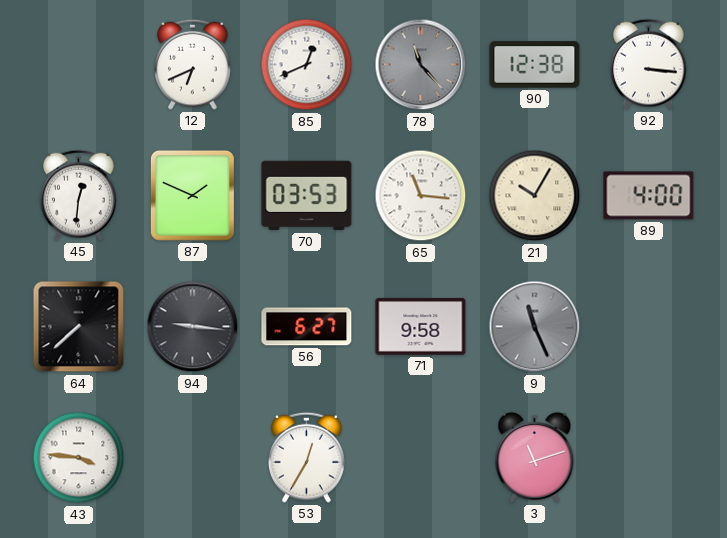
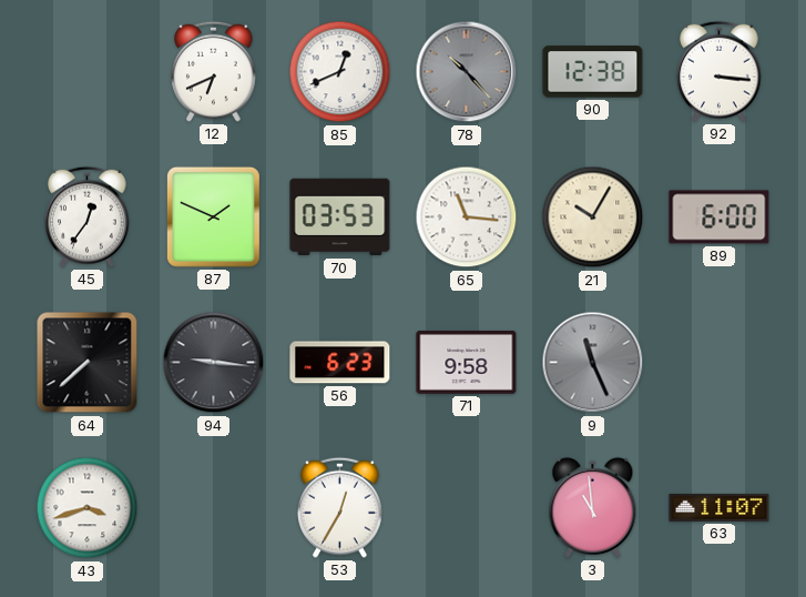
78: 11:23 -> 10:23
45: 12:31 -> 12:36
89: 4:00 -> 6:00
56: 6:27 -> 6:23
43: 3:46 -> 3:42
3: 11:12 -> 10:59
63: none -> 11:07
